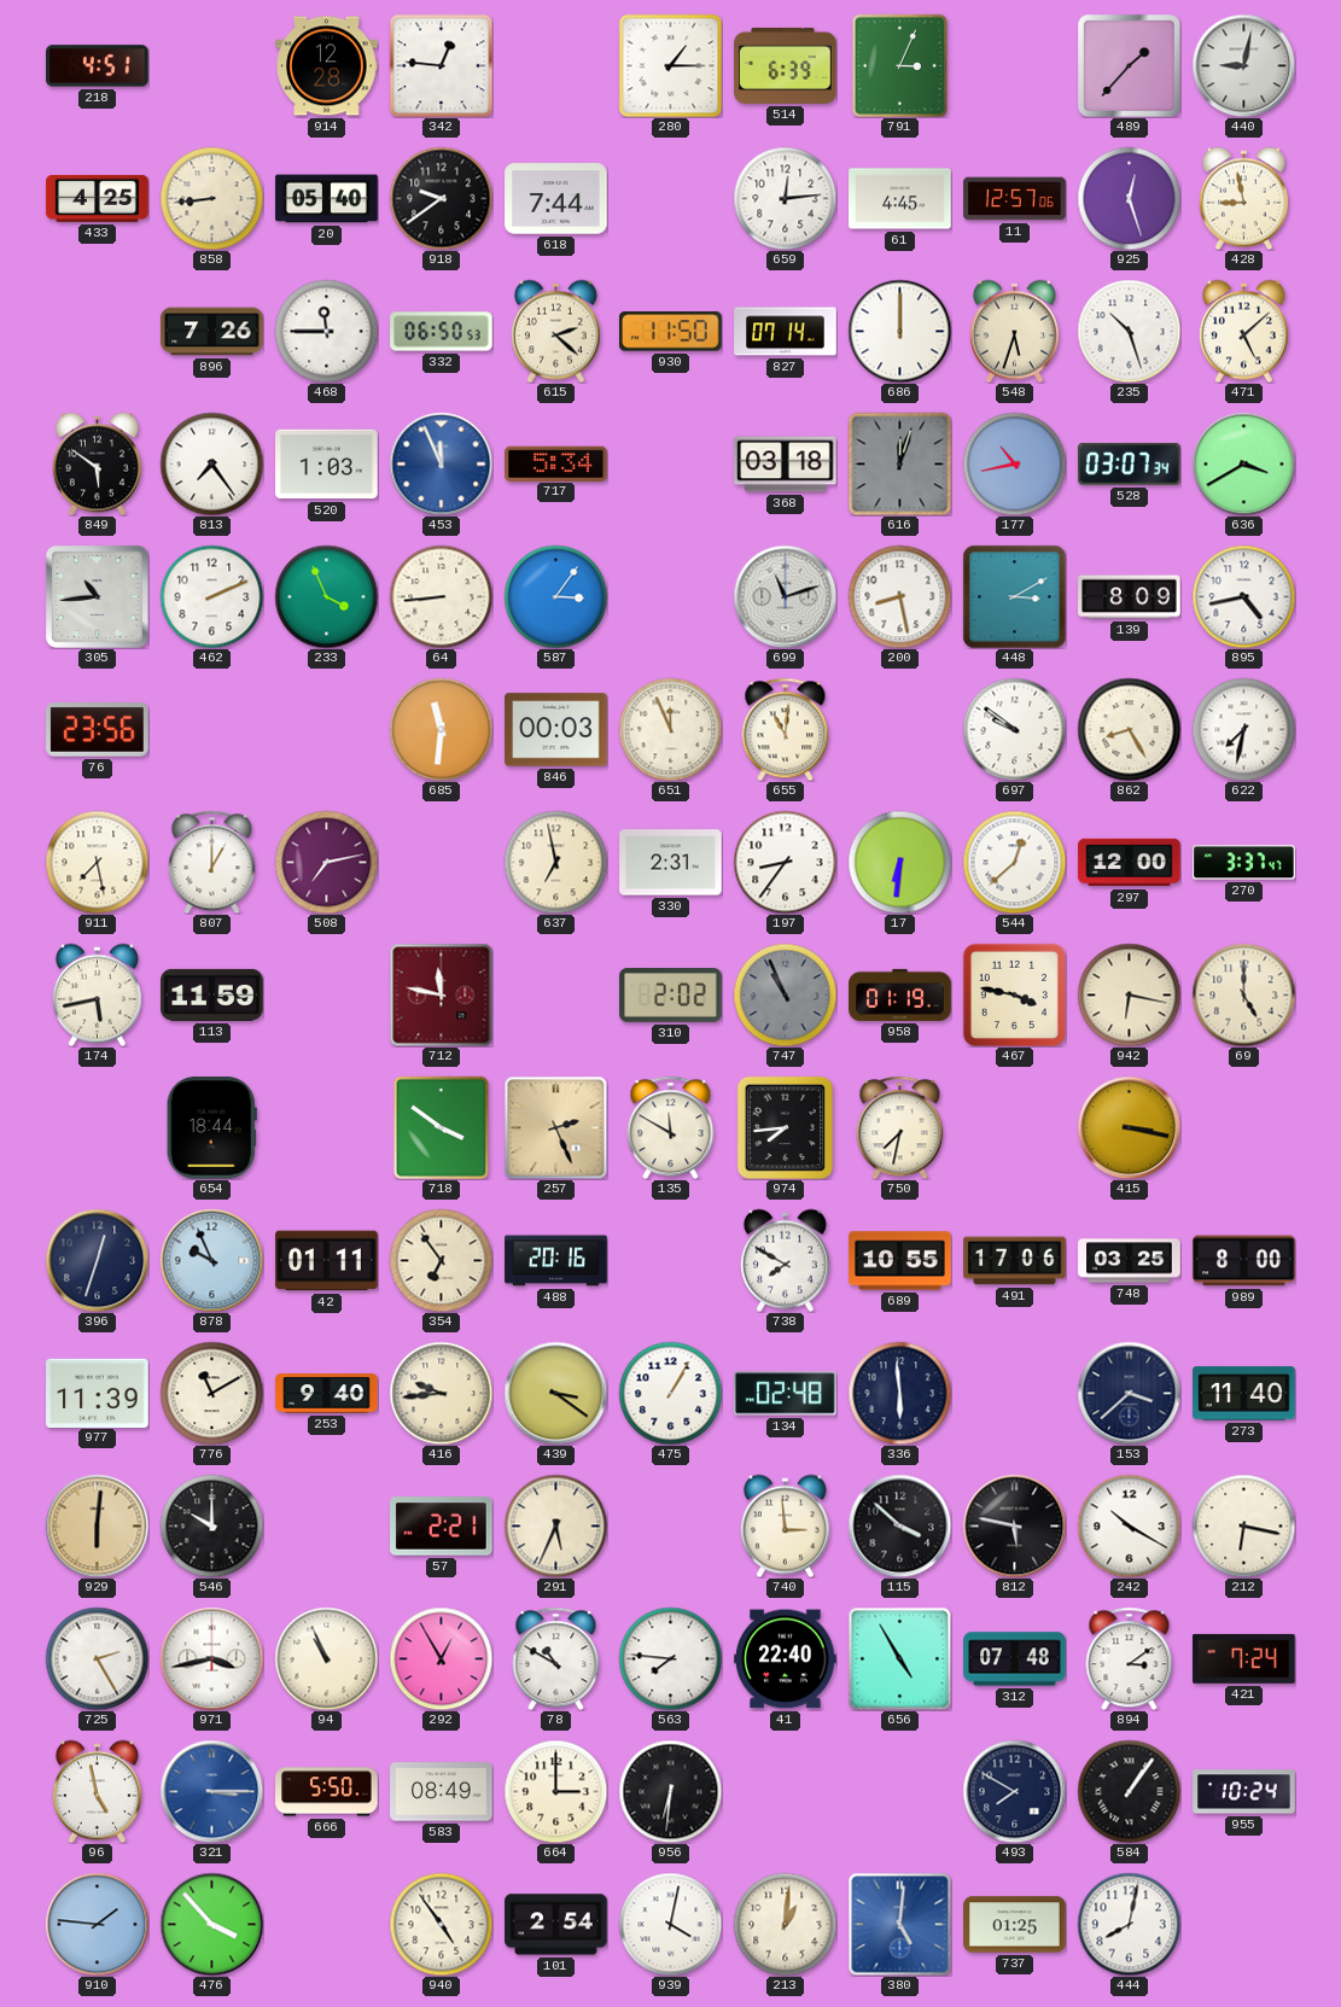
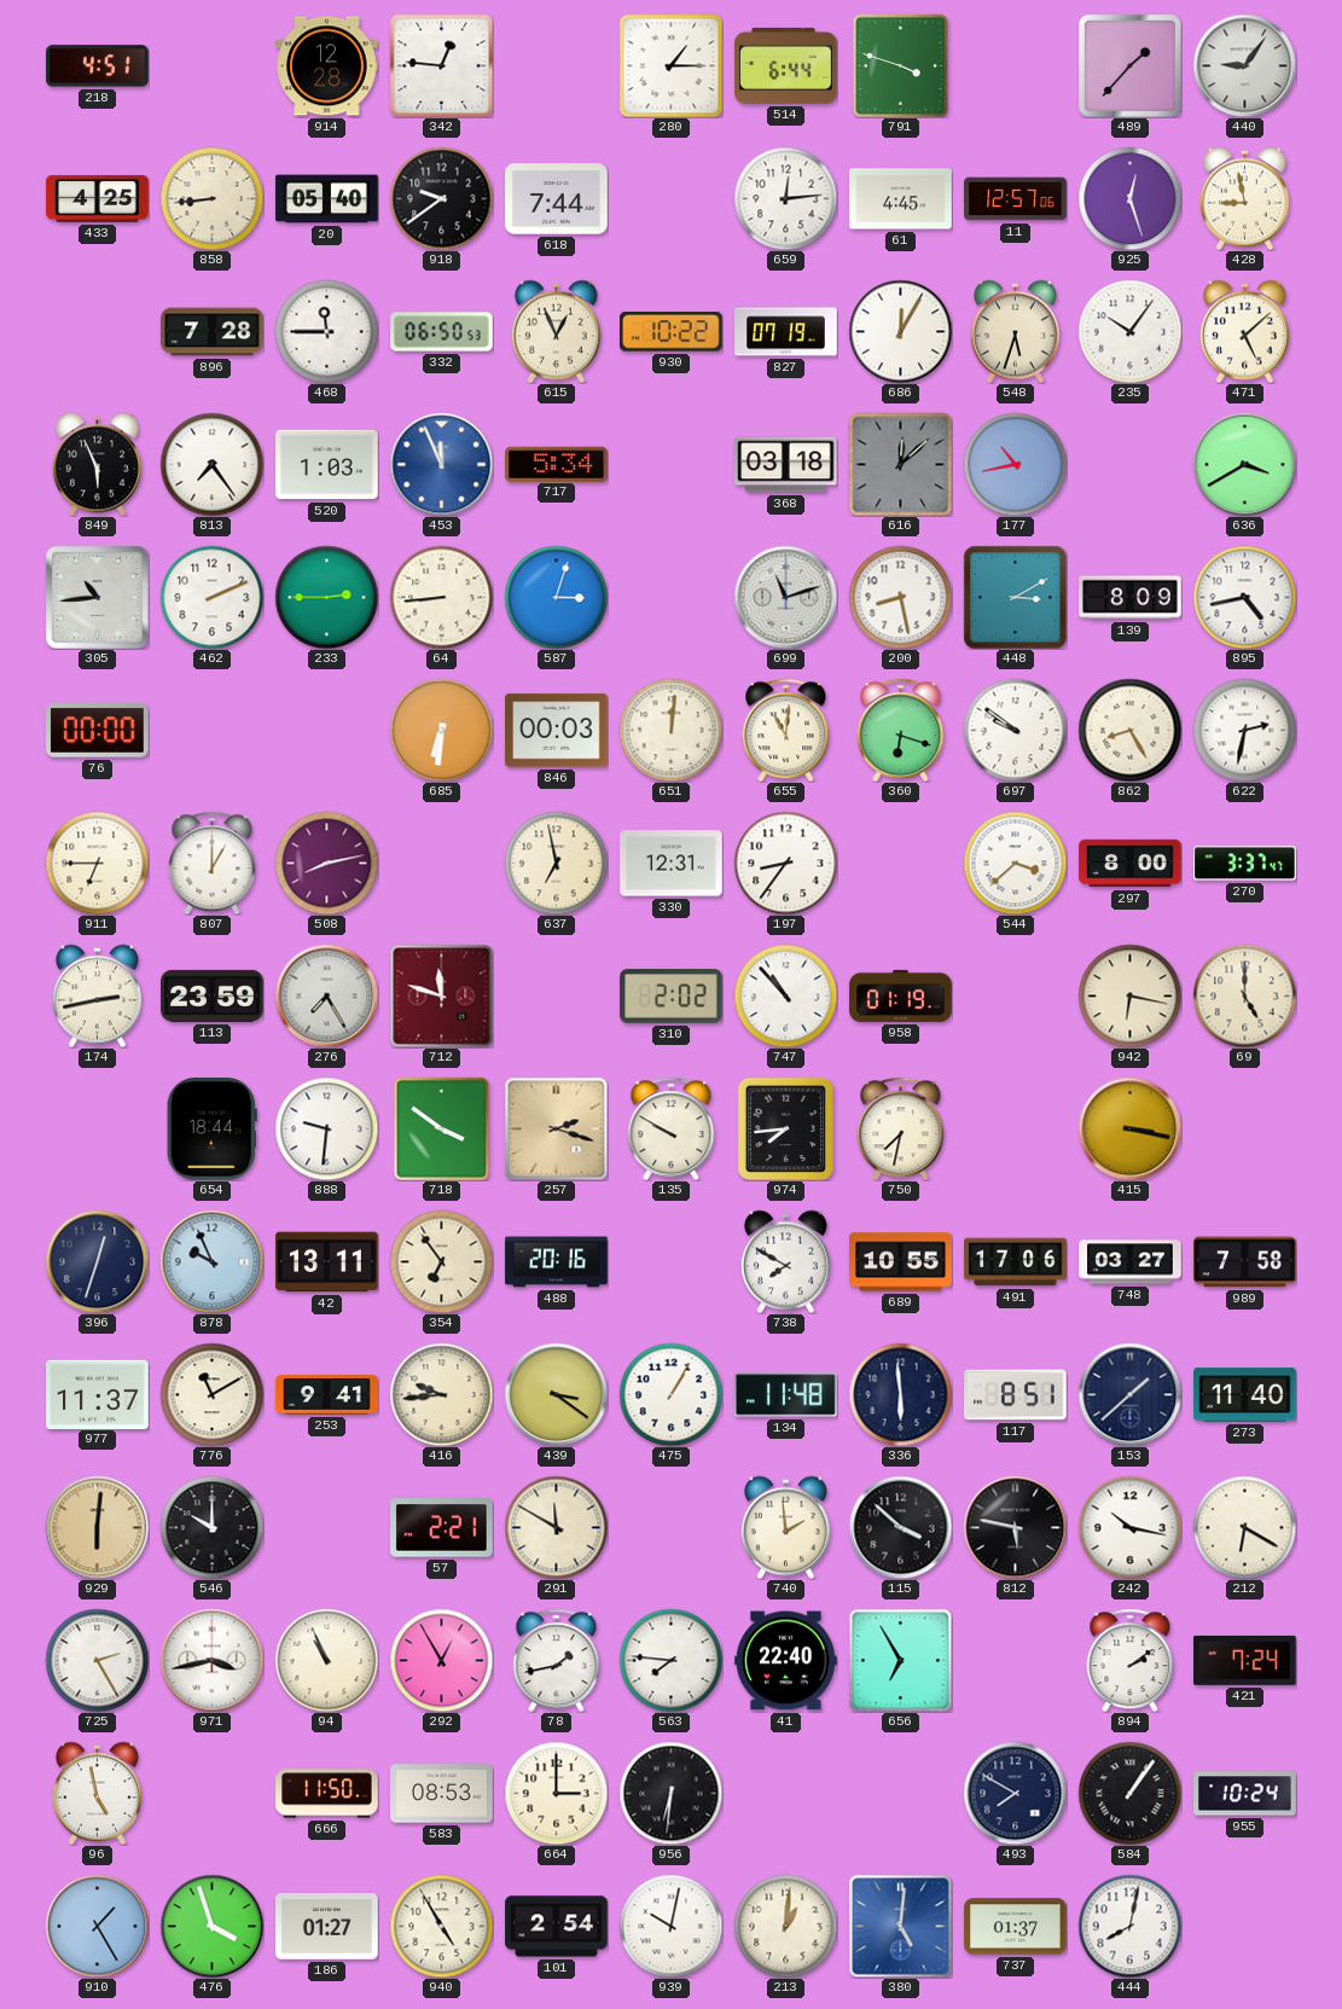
514: 6:39 -> 6:44
791: 3:04 -> 3:48
440: 9:02 -> 9:06
896: 7:26 -> 7:28
615: 2:22 -> 12:56
930: 11:50 -> 10:22
827: 07:14 -> 07:19
686: 12:00 -> 12:05
235: 10:27 -> 10:06
849: 5:51 -> 5:56
616: 12:03 -> 12:08
528: 03:07 -> none
233: 3:56 -> 2:45
587: 3:06 -> 3:03
76: 23:56 -> 00:00
685: 11:31 -> 6:31
651: 11:56 -> 12:01
360: none -> 6:18
622: 7:32 -> 2:32
911: 7:28 -> 6:45
508: 7:13 -> 8:13
330: 2:31 -> 12:31
17: 6:31 -> none
544: 12:38 -> 3:38
297: 12:00 -> 8:00
174: 5:43 -> 2:43
113: 11:59 -> 23:59
276: none -> 7:25
712: 11:47 -> 11:48
747: 10:56 -> 10:53
747 dial: grey -> white
467: 3:47 -> none
888: none -> 9:31
257: 2:26 -> 2:18
135: 11:50 -> 9:50
42: 01:11 -> 13:11
748: 03:25 -> 03:27
989: 8:00 -> 7:58
977: 11:39 -> 11:37
253: 9:40 -> 9:41
134: 02:48 -> 11:48
117: none -> 8:51
153: 3:38 -> 1:38
291: 5:34 -> 11:50
740: 2:59 -> 1:59
242: 10:20 -> 10:17
212: 6:17 -> 6:20
78: 10:50 -> 1:43
656: 4:55 -> 6:55
312: 07:48 -> none
894: 3:09 -> 2:09
321: 3:15 -> none
666: 5:50 -> 11:50
583: 08:49 -> 08:53
910: 1:46 -> 1:25
476: 3:53 -> 3:57
186: none -> 01:27
940: 4:54 -> 4:55
939: 4:02 -> 10:02
737: 01:25 -> 01:37
